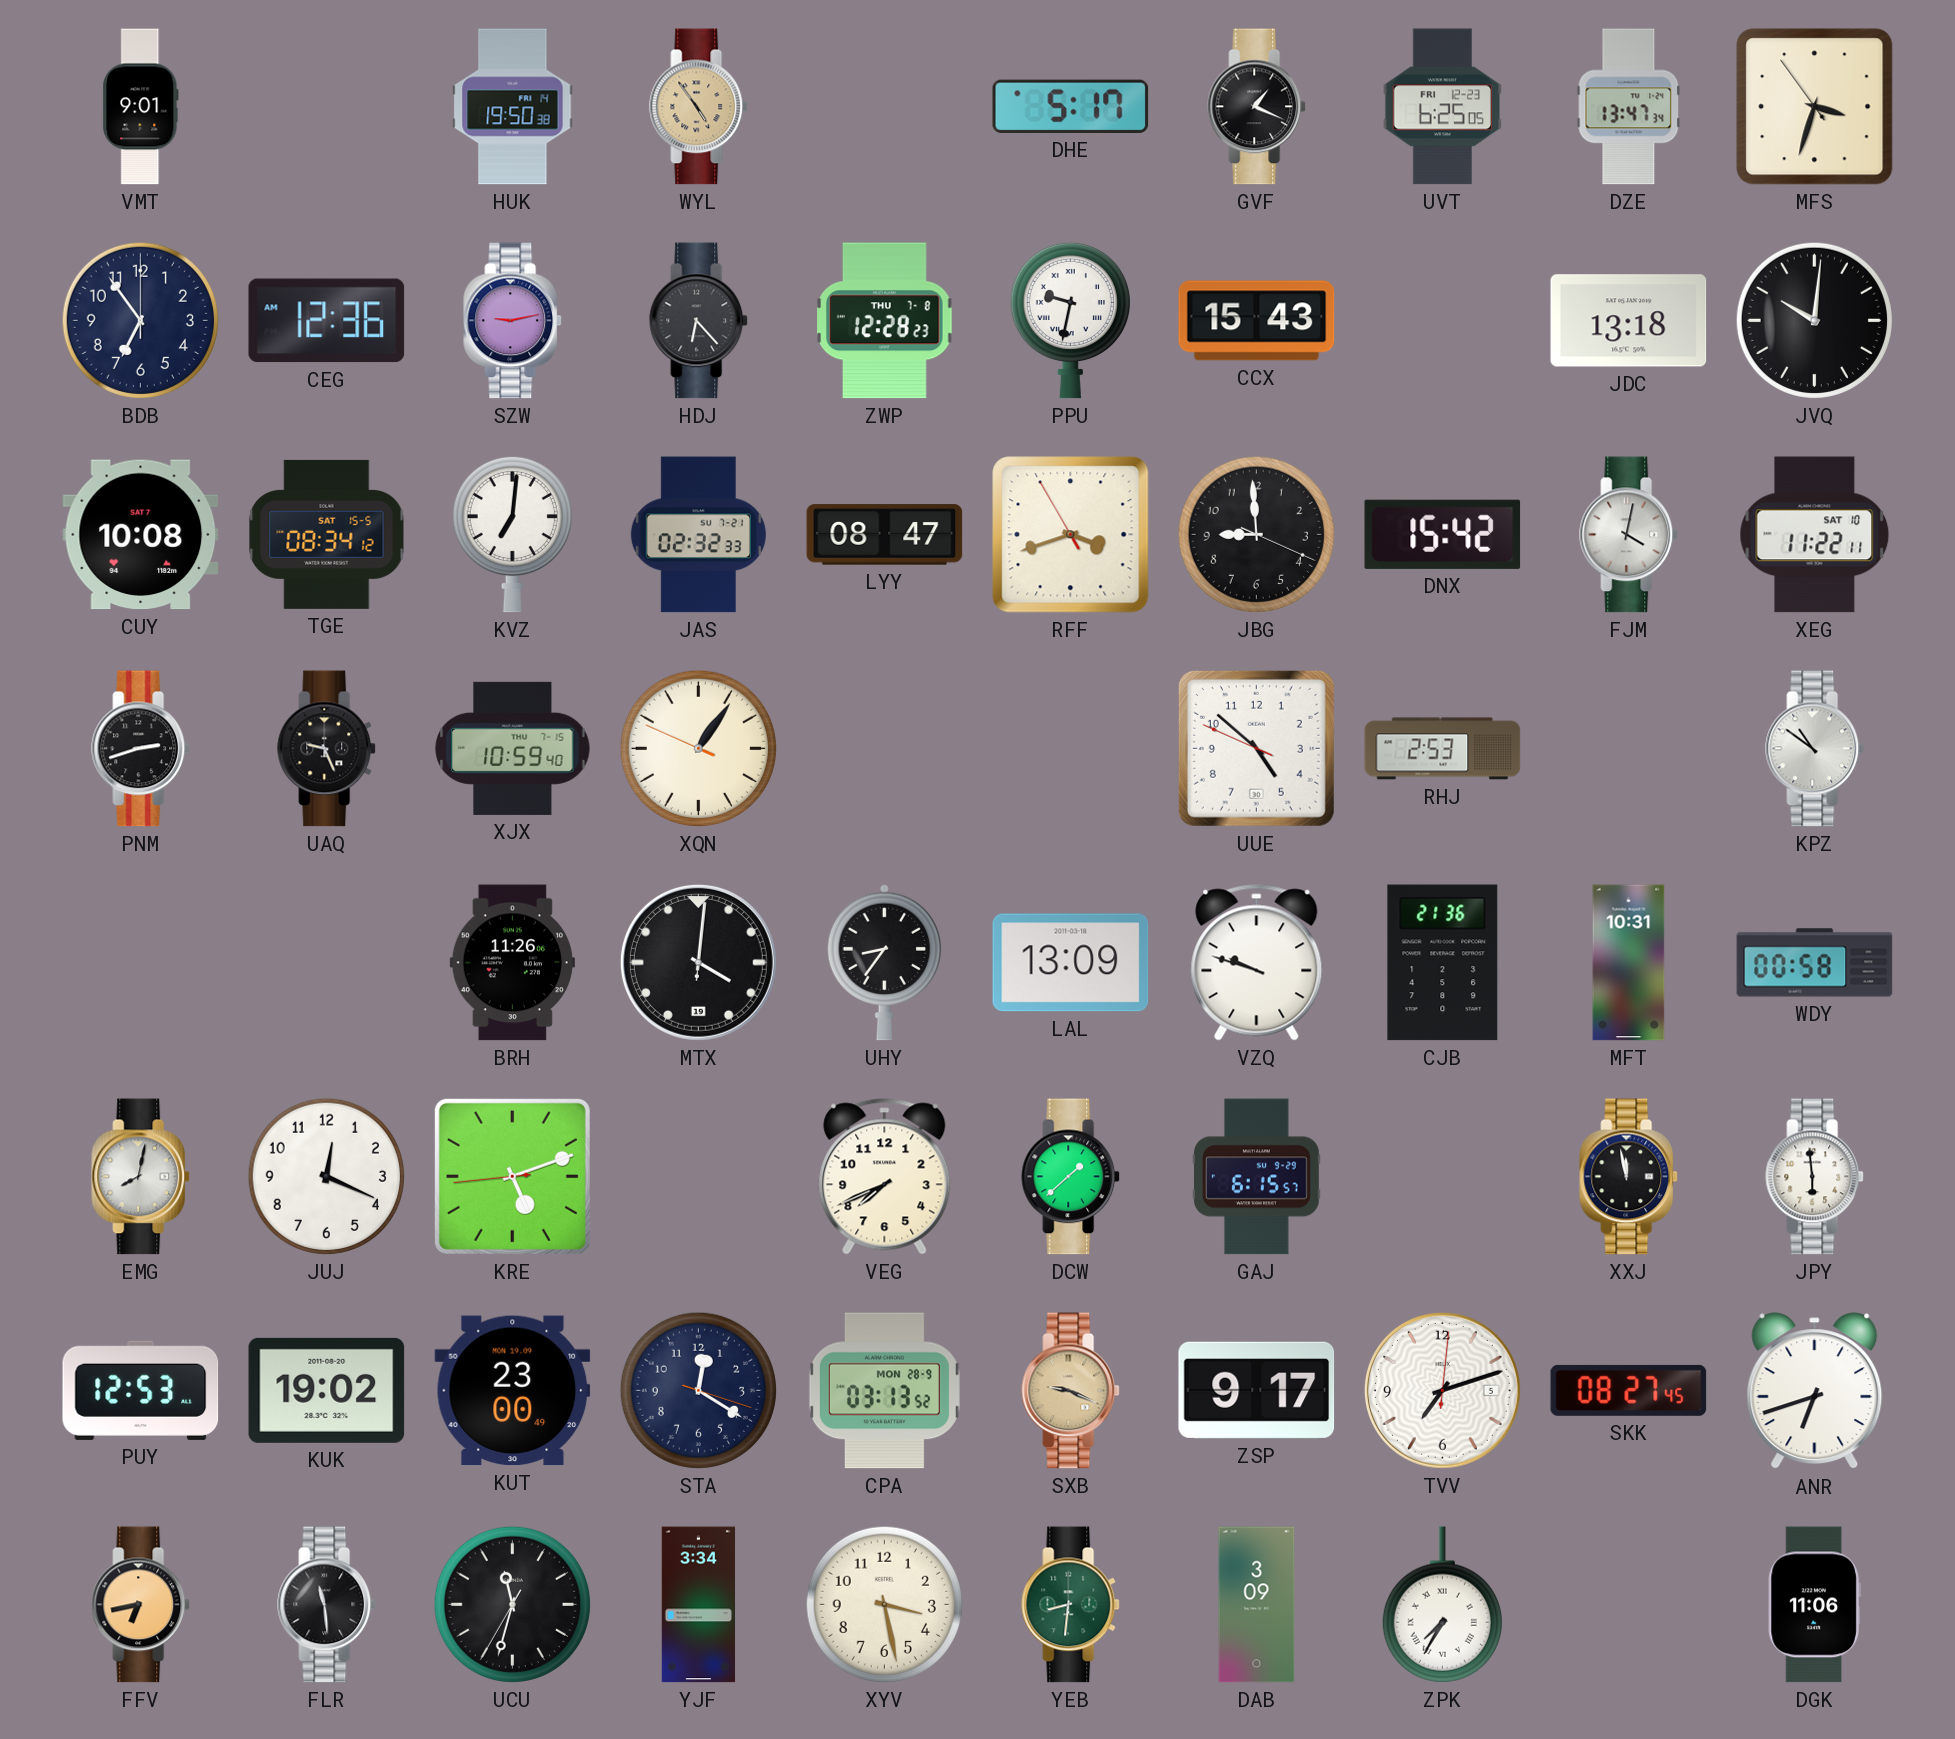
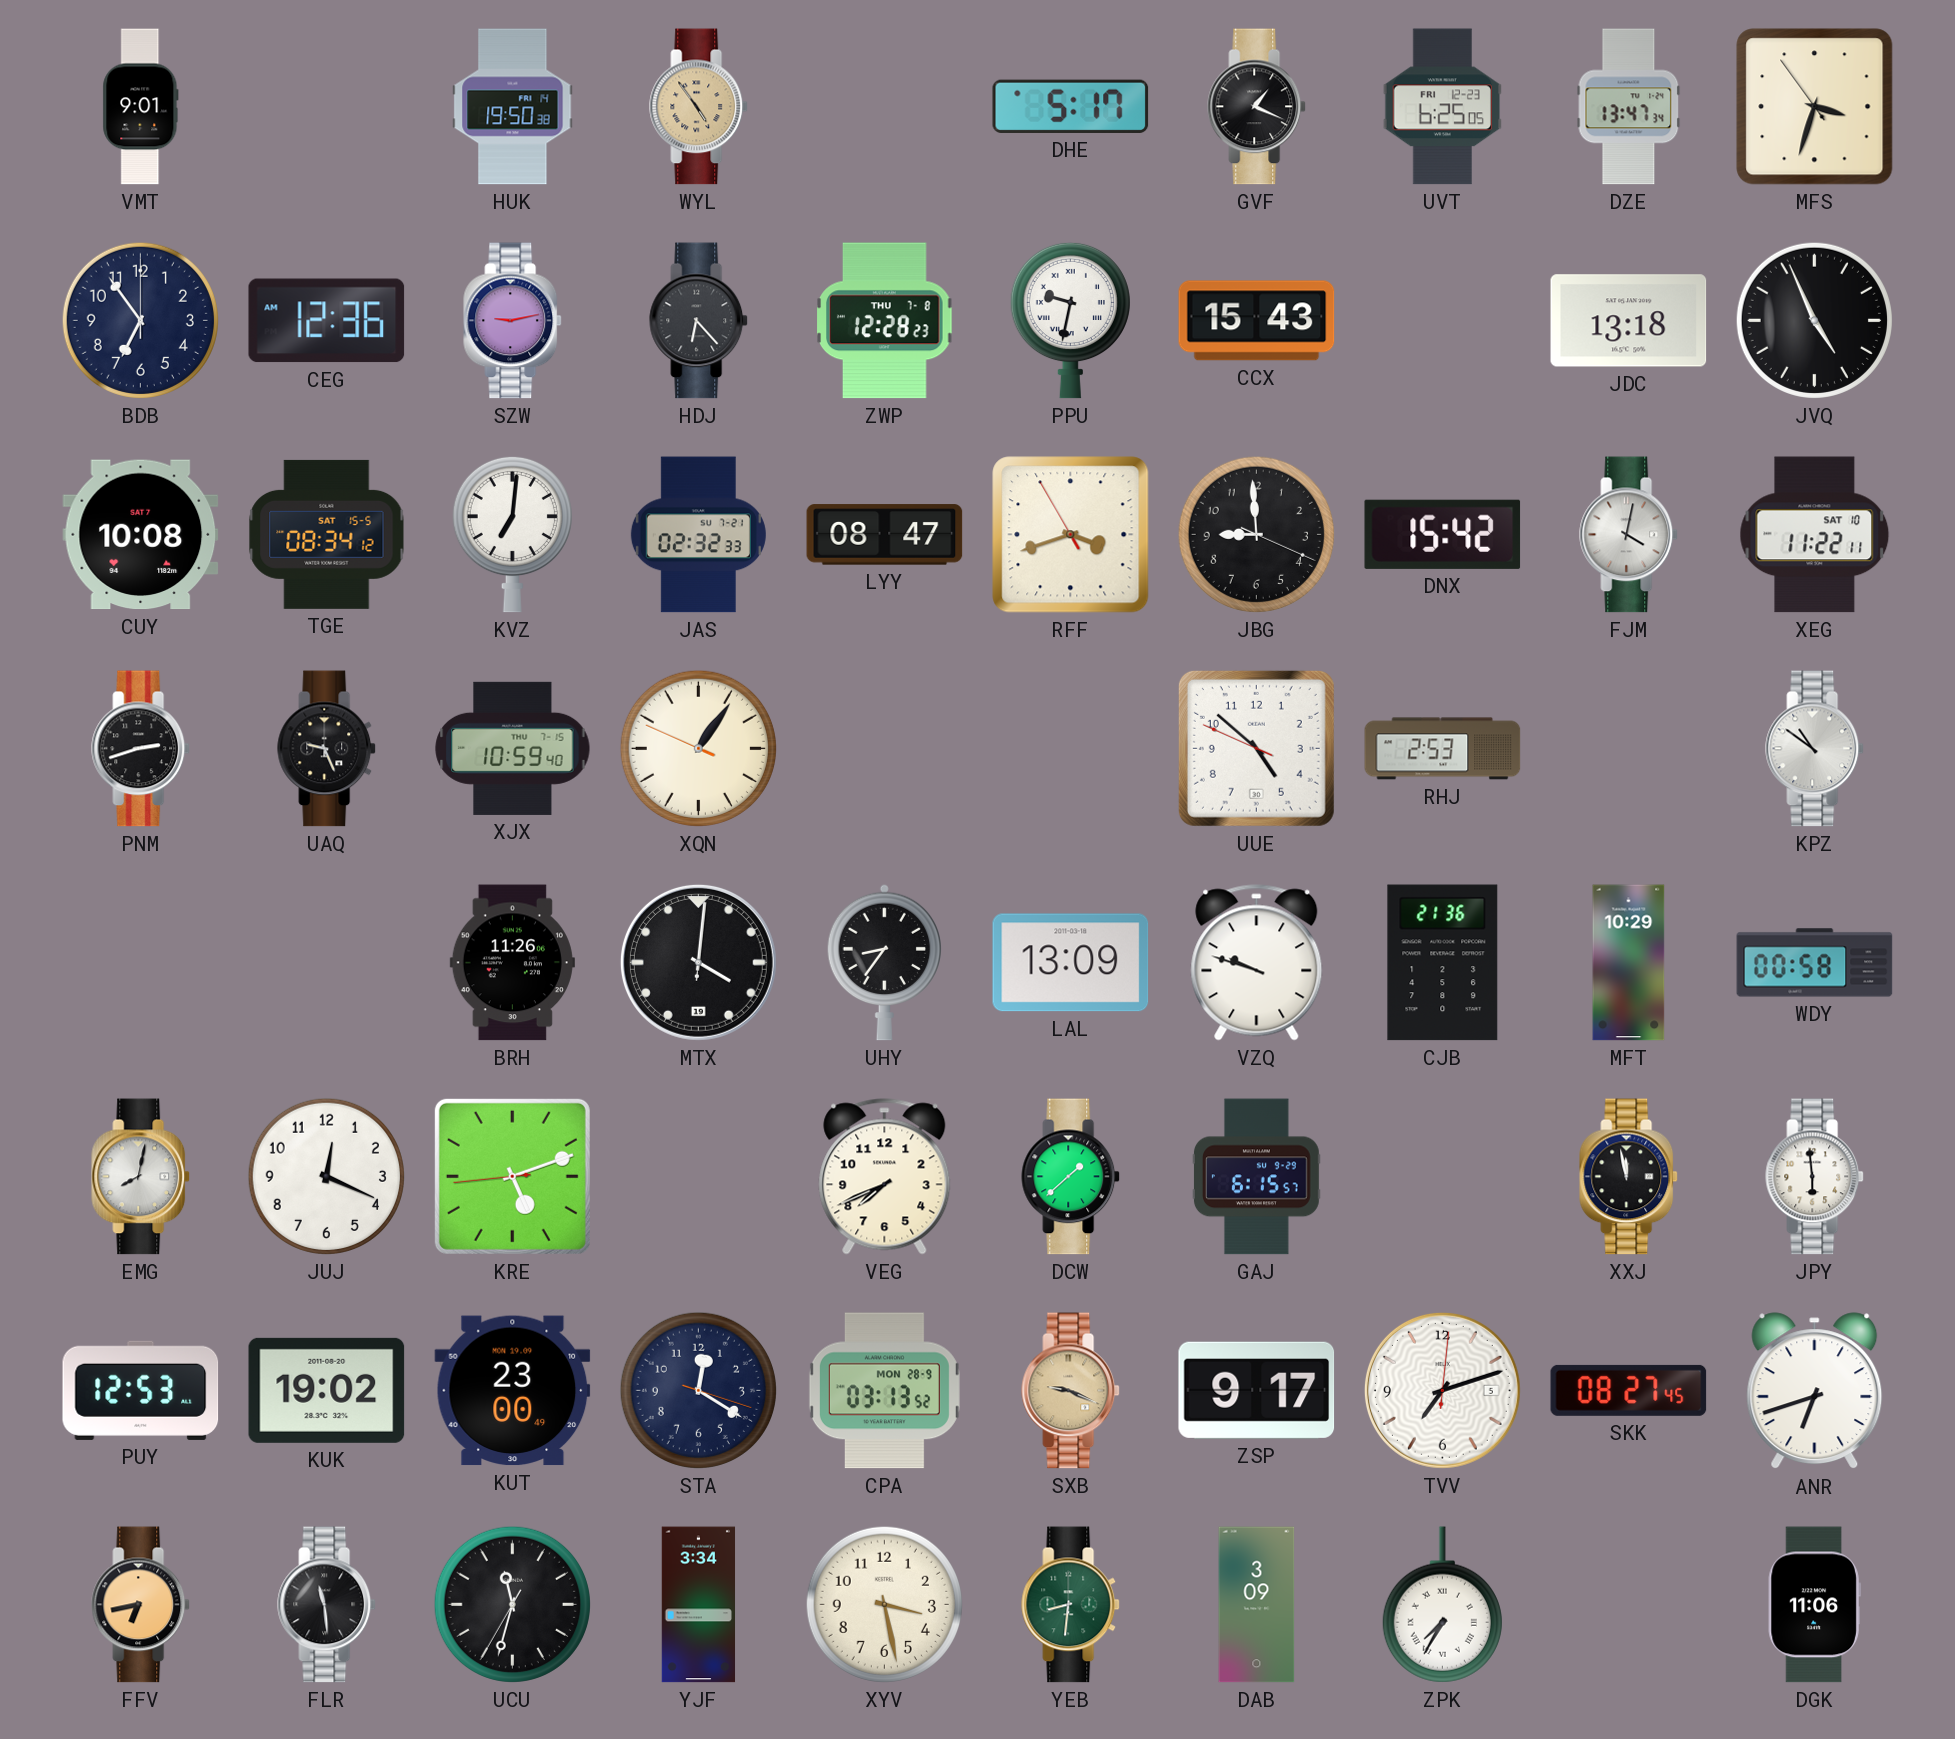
JVQ: 10:01 -> 4:56
MFT: 10:31 -> 10:29
